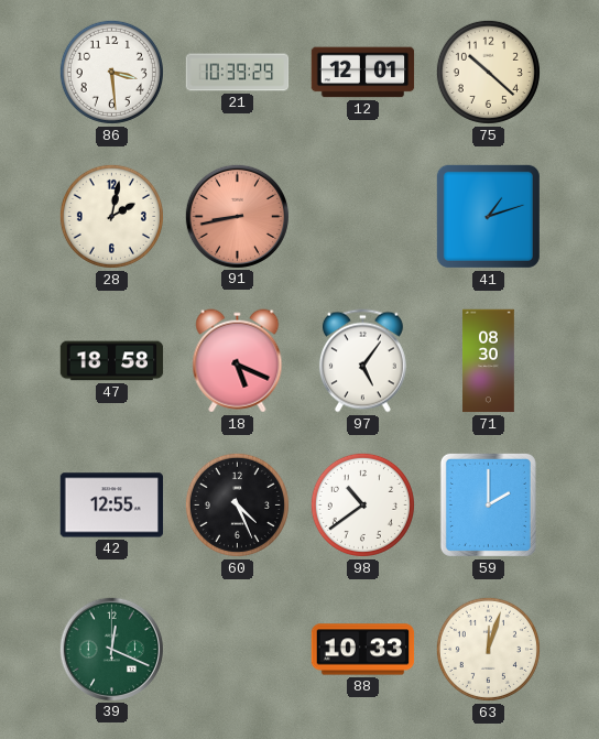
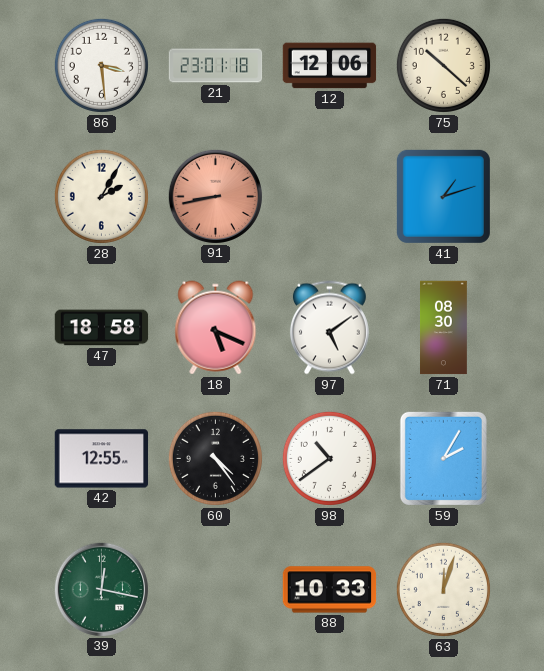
21: 10:39 -> 23:01
12: 12:01 -> 12:06
28: 2:02 -> 2:05
97: 5:06 -> 5:09
60: 4:26 -> 4:24
59: 2:00 -> 2:05
39: 12:19 -> 12:17
